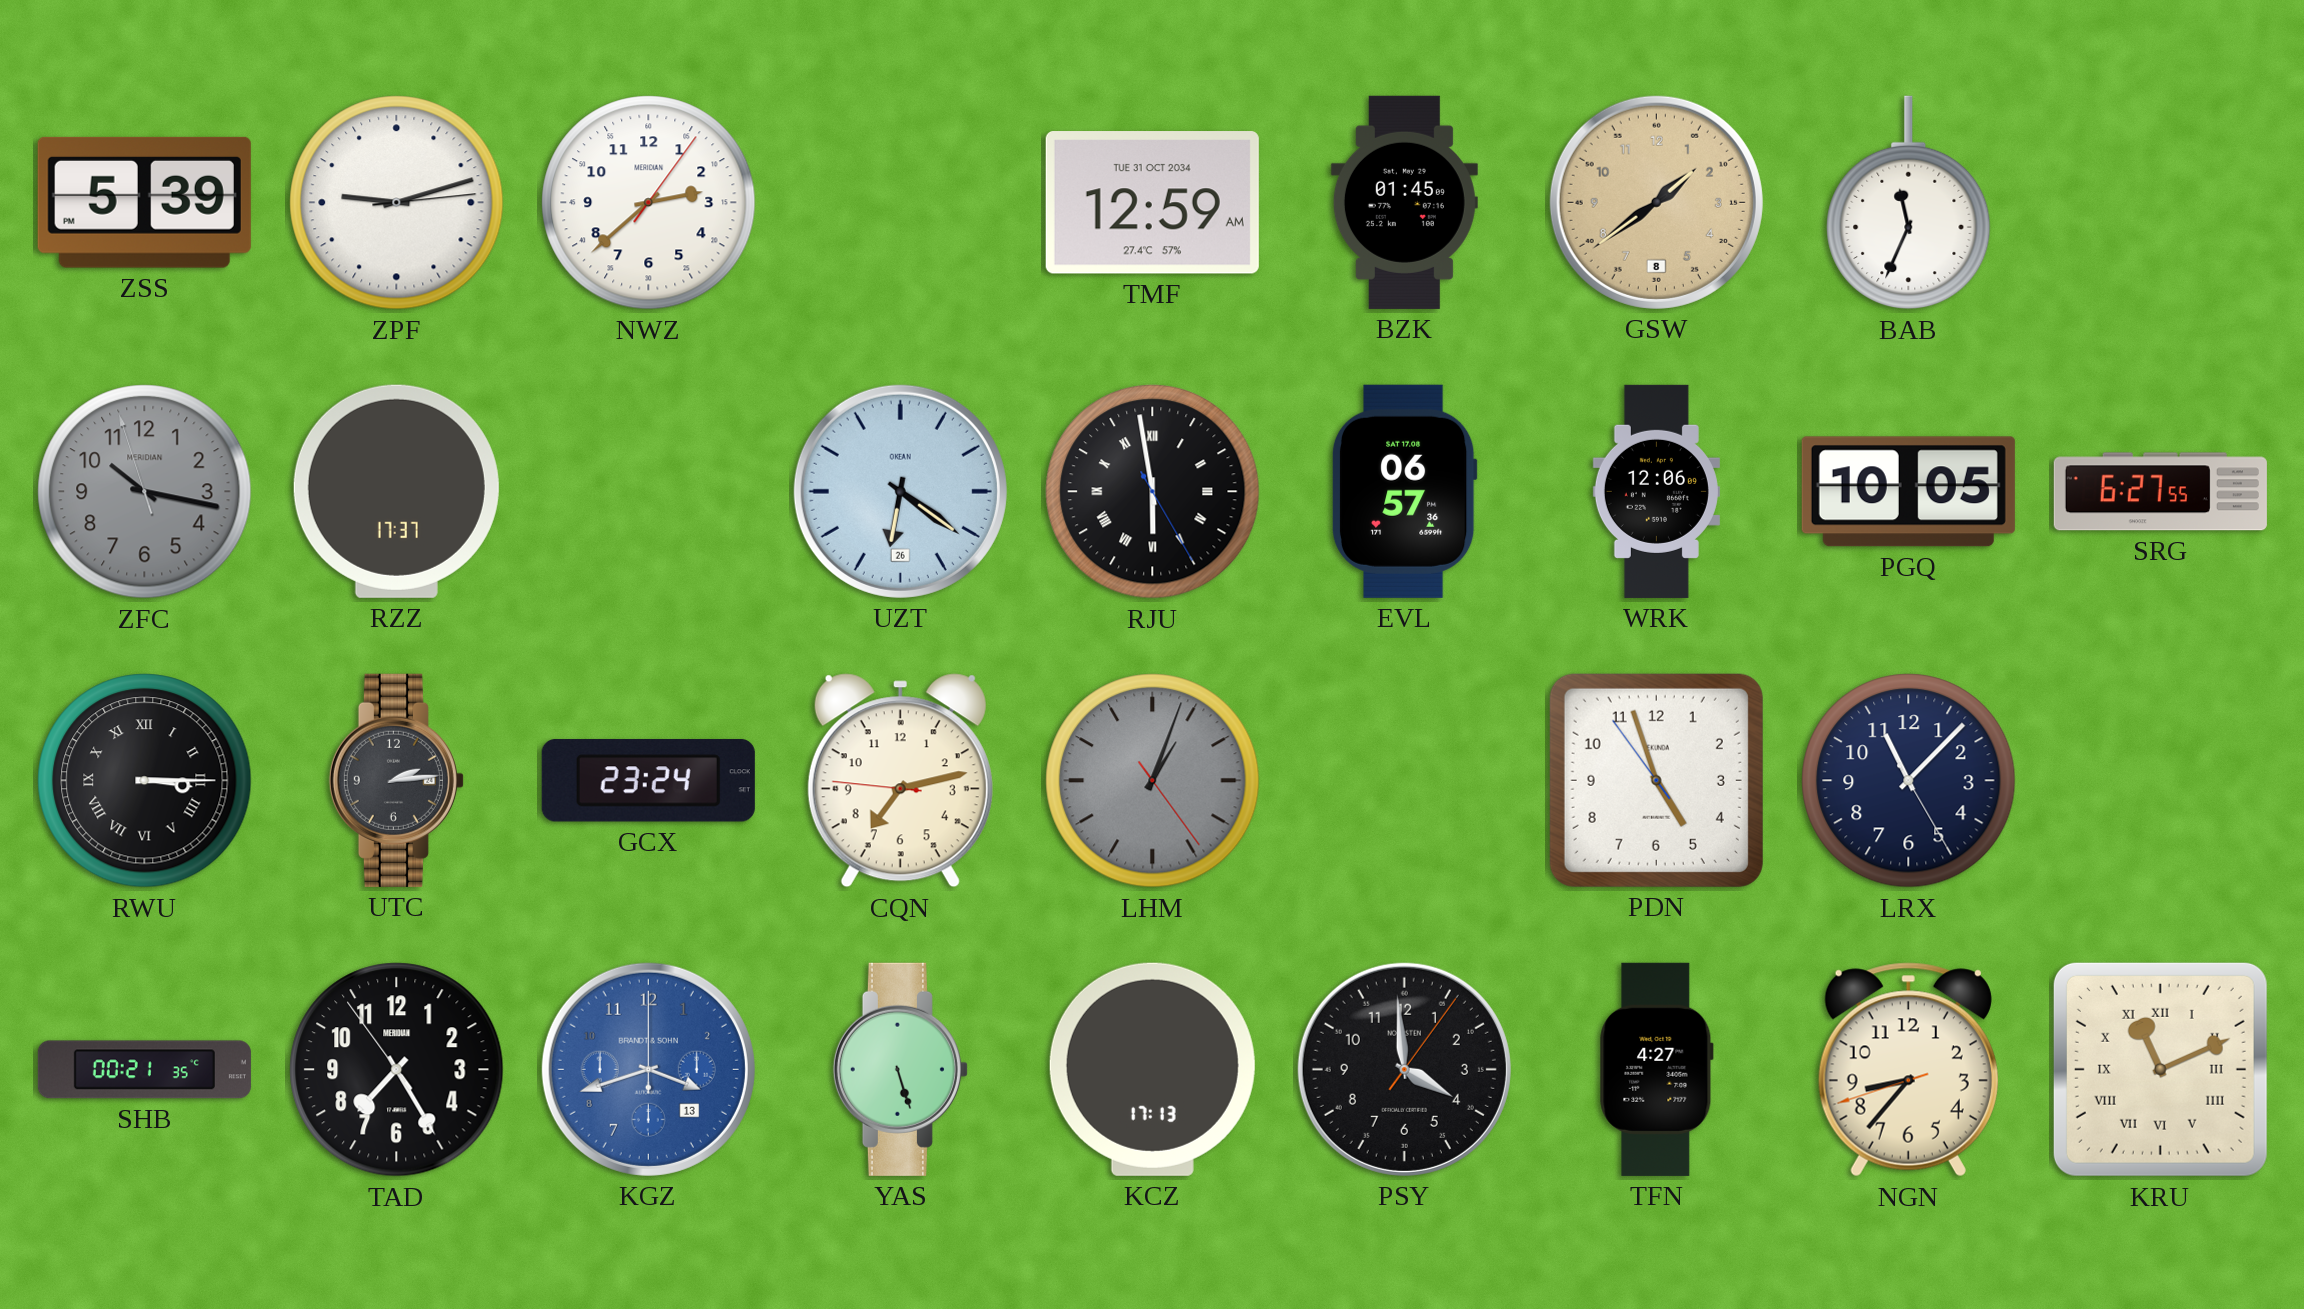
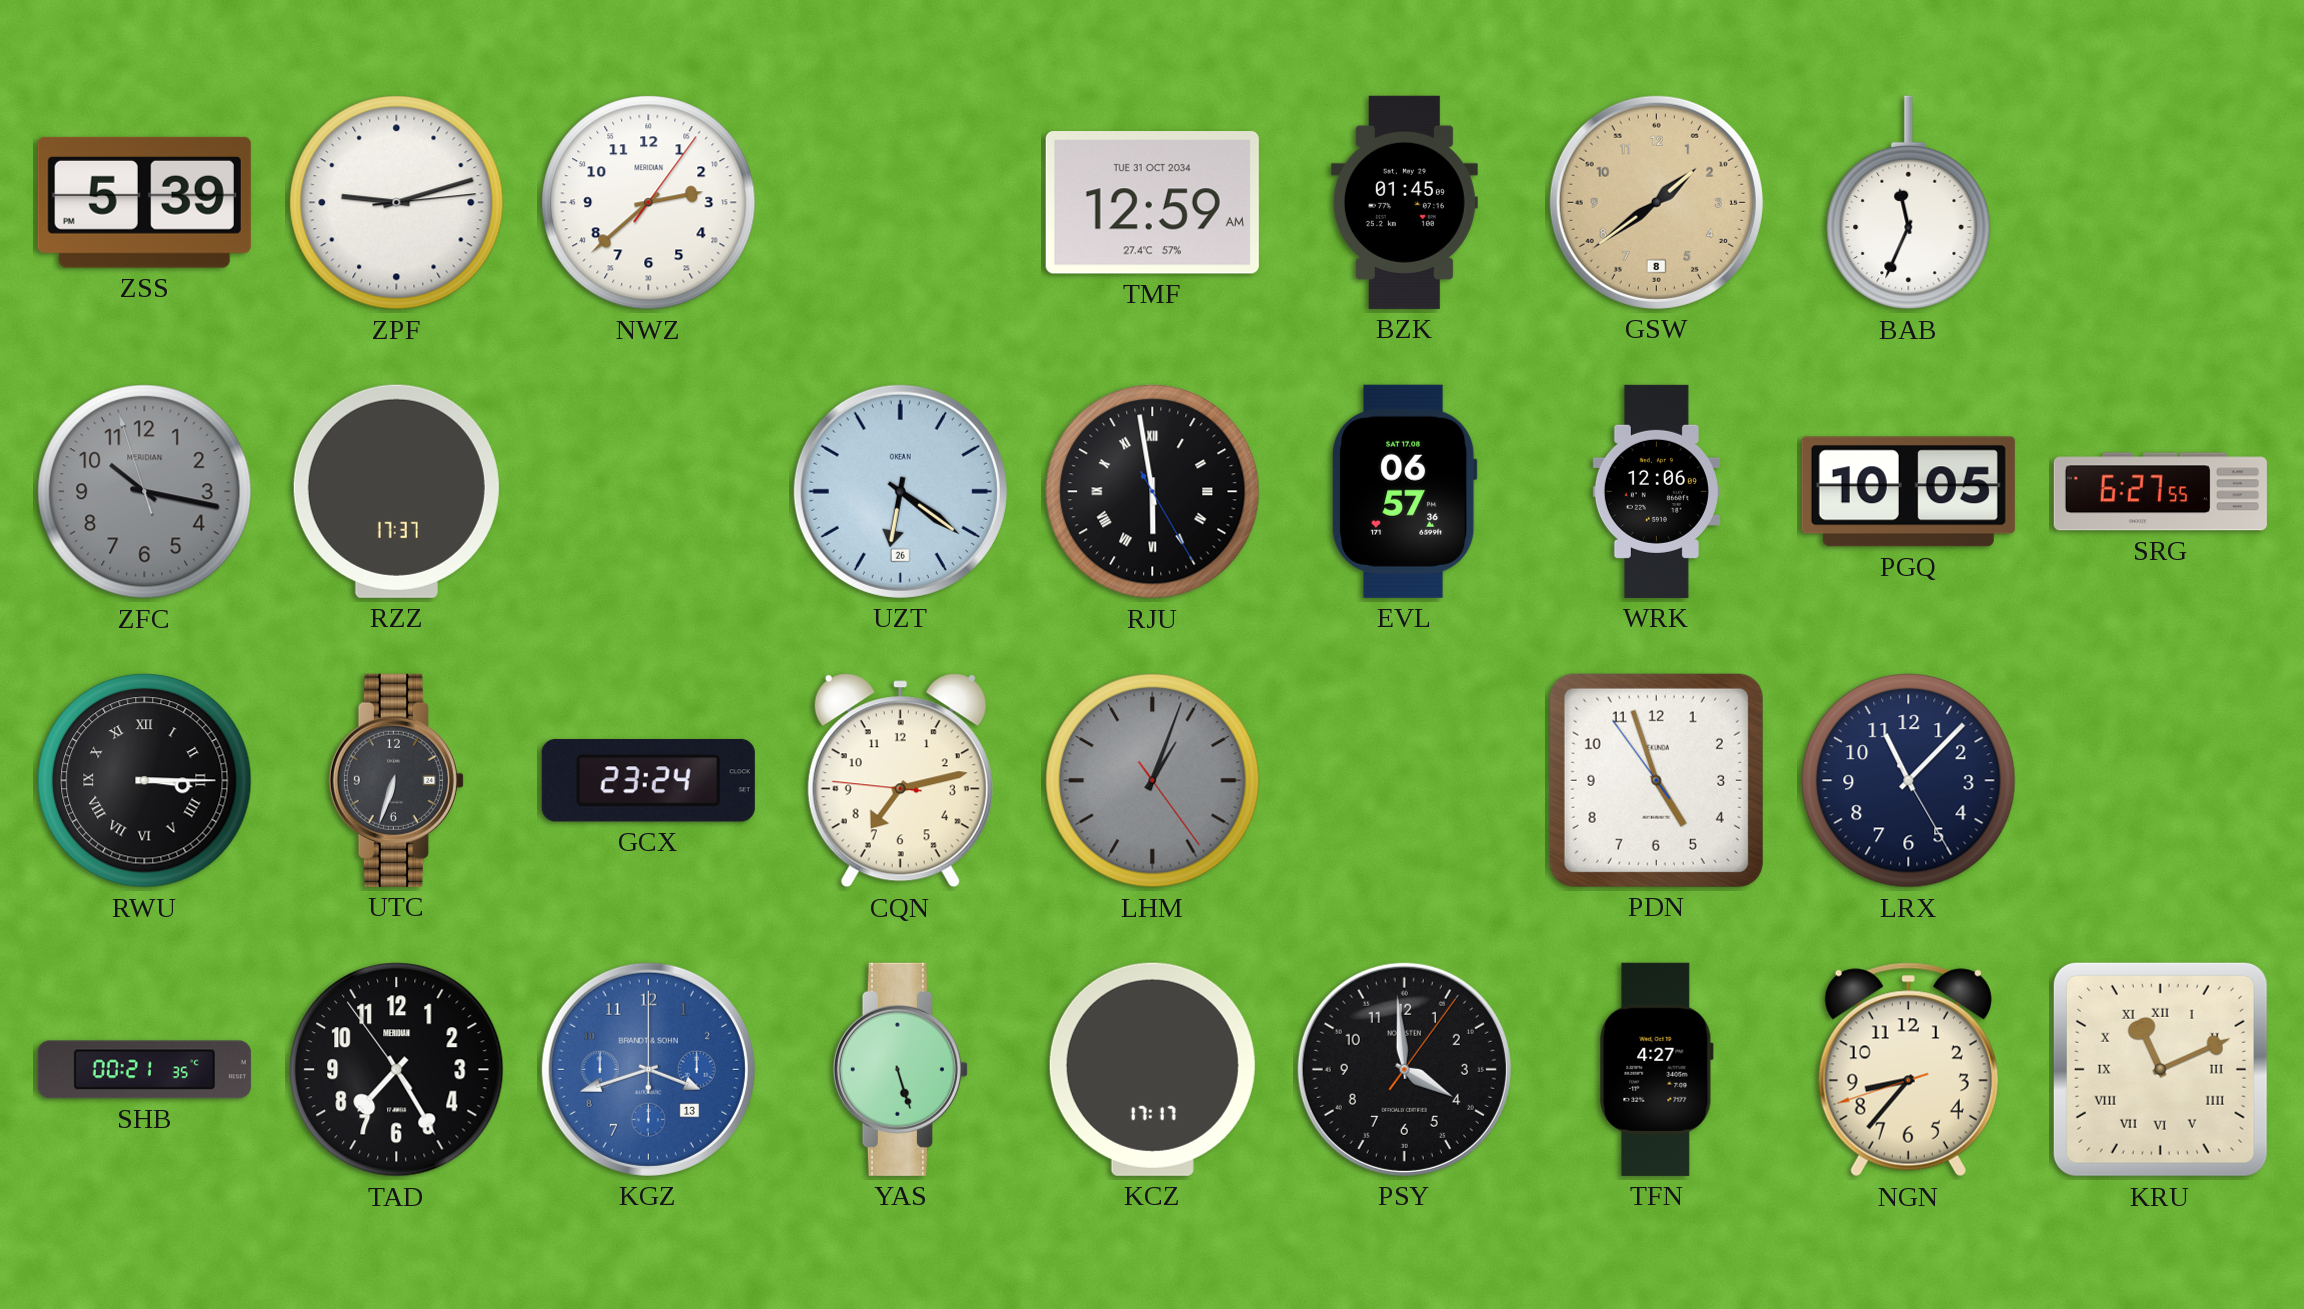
UTC: 2:14 -> 6:33
KCZ: 17:13 -> 17:17
